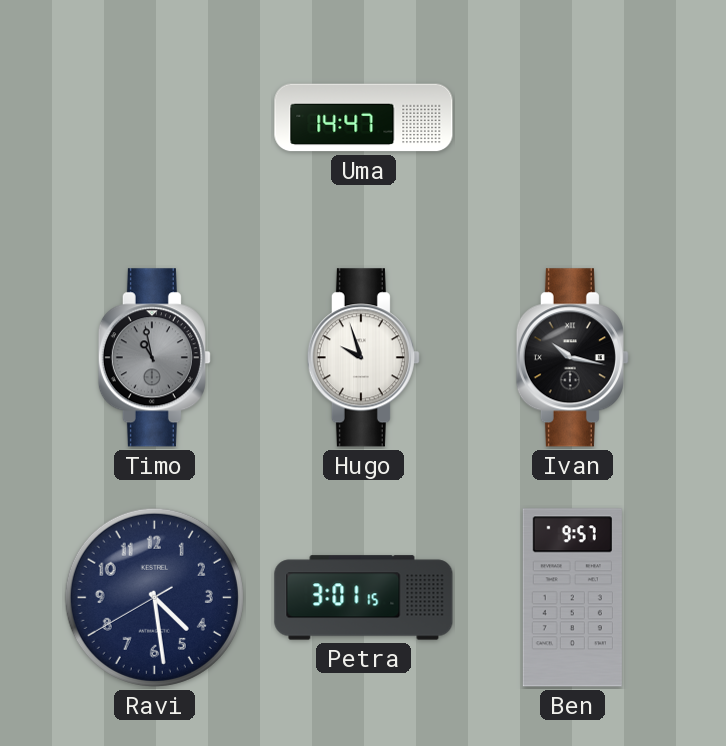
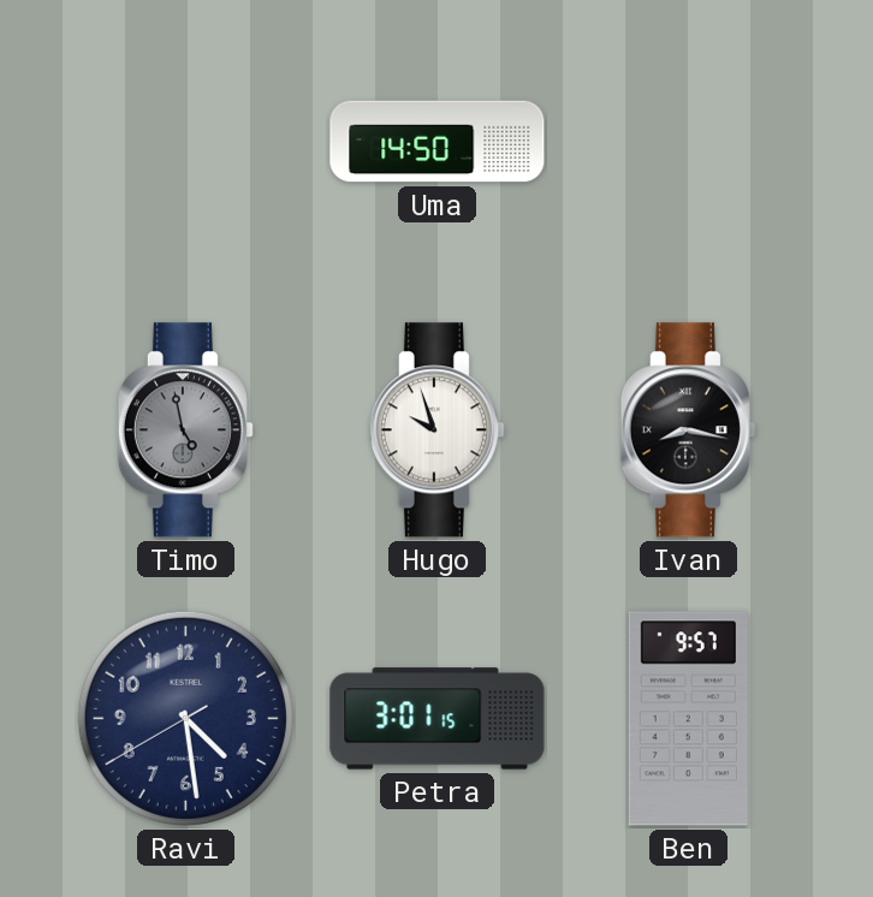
Uma: 14:47 -> 14:50
Timo: 10:58 -> 4:58
Ivan: 10:17 -> 8:17
